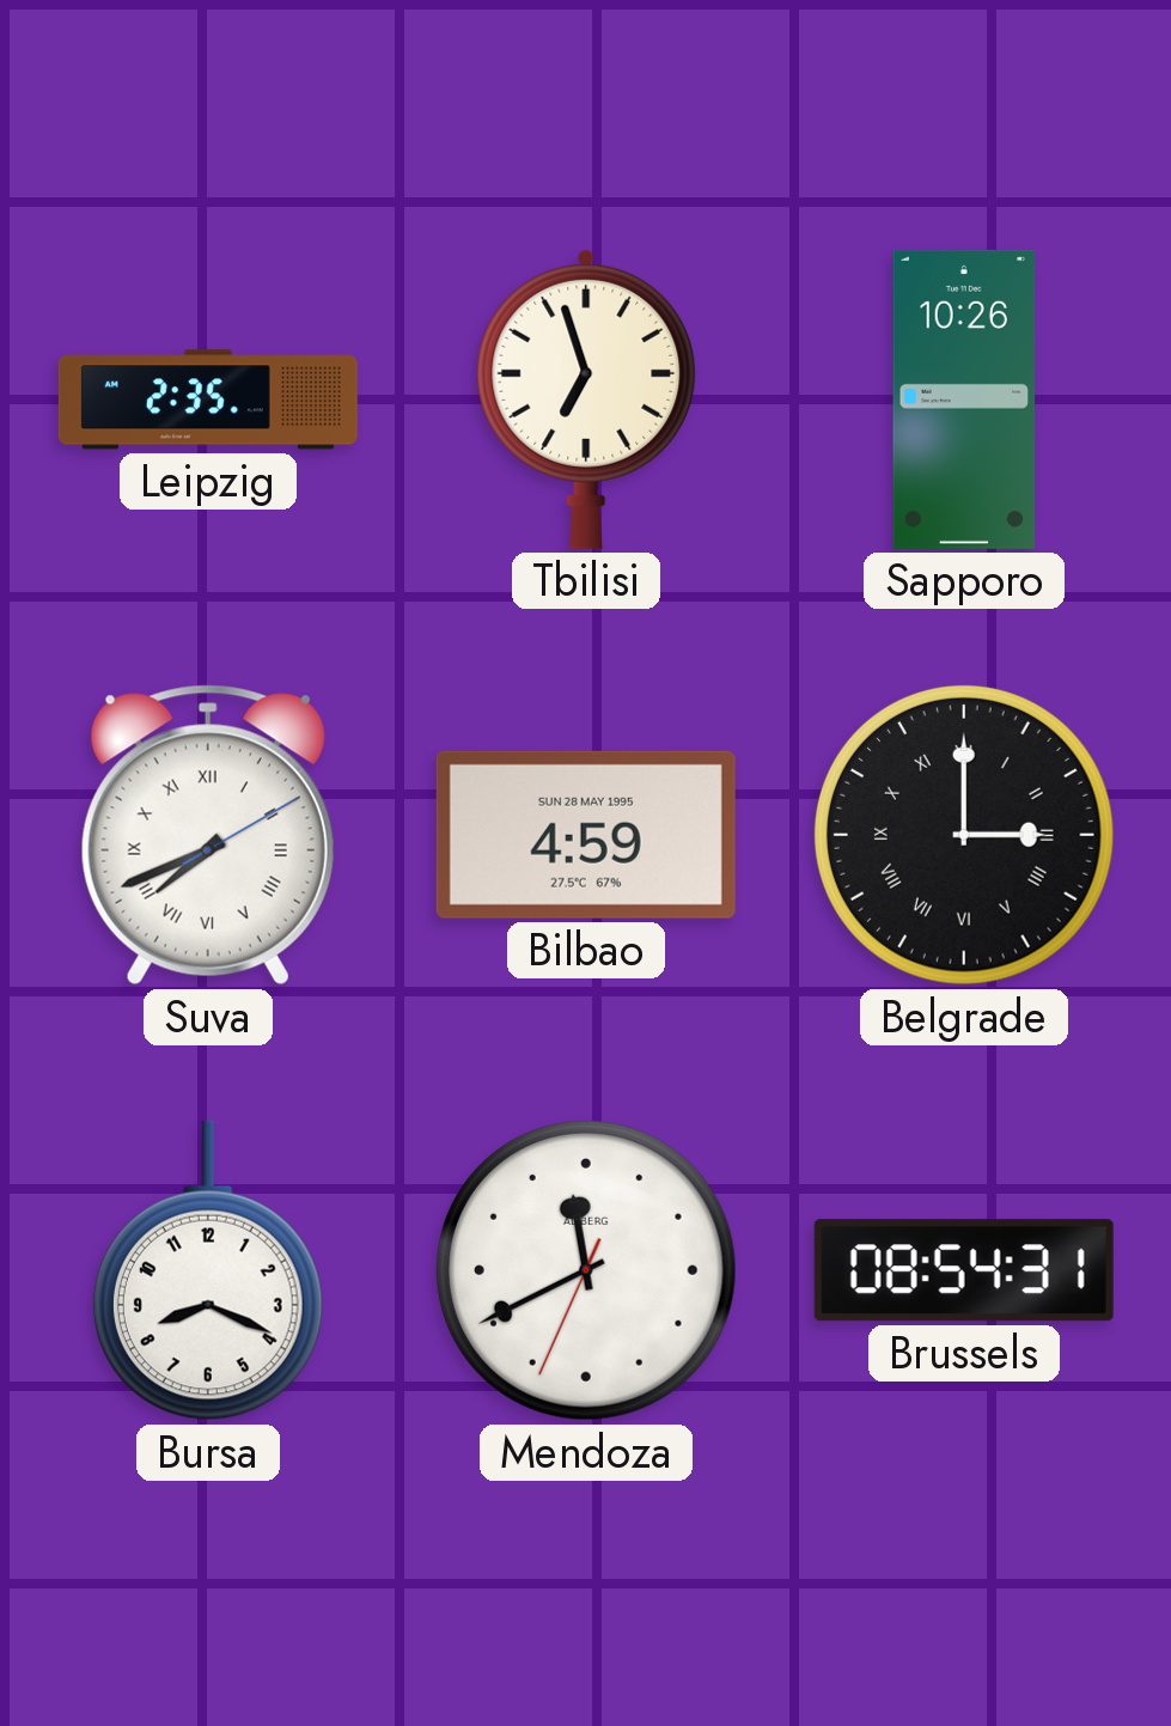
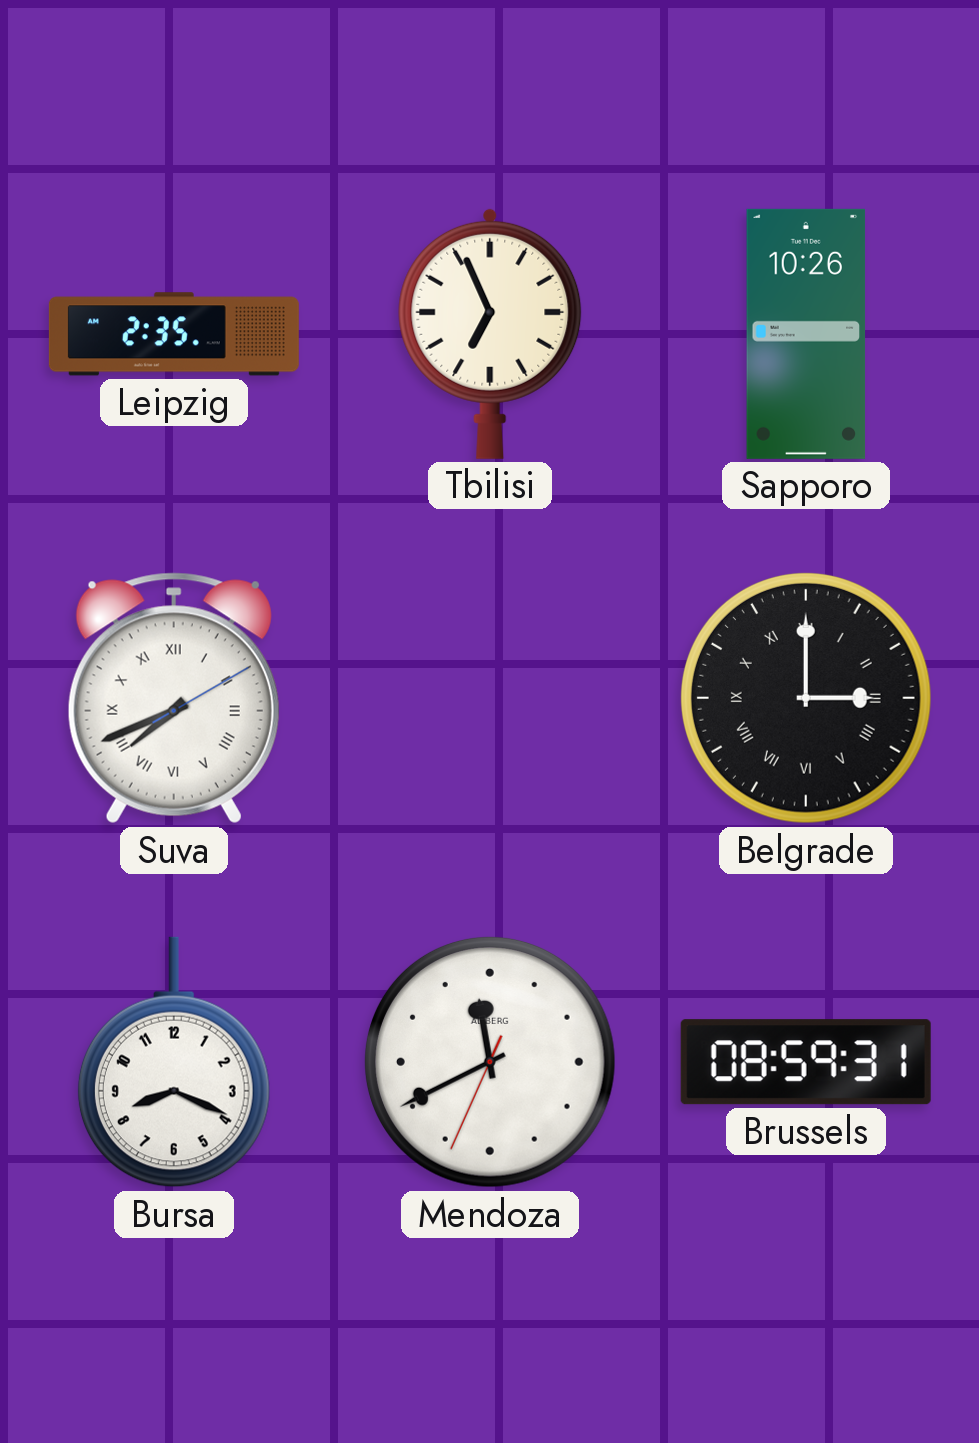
Tbilisi: 6:57 -> 6:56
Bilbao: 4:59 -> none
Brussels: 08:54 -> 08:59
